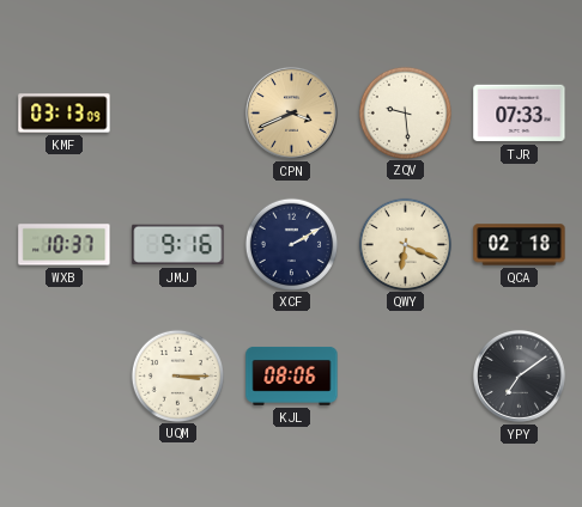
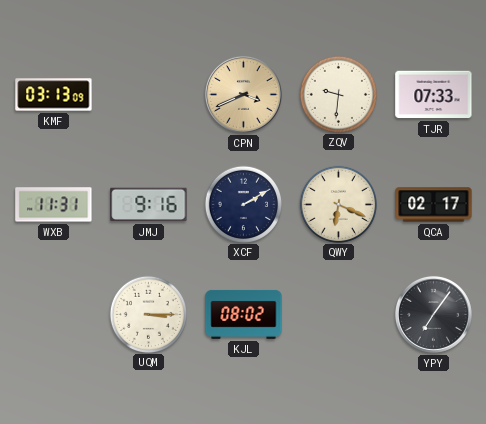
ZQV: 9:29 -> 9:31
WXB: 10:37 -> 11:31
QCA: 02:18 -> 02:17
KJL: 08:06 -> 08:02
YPY: 7:09 -> 7:06
